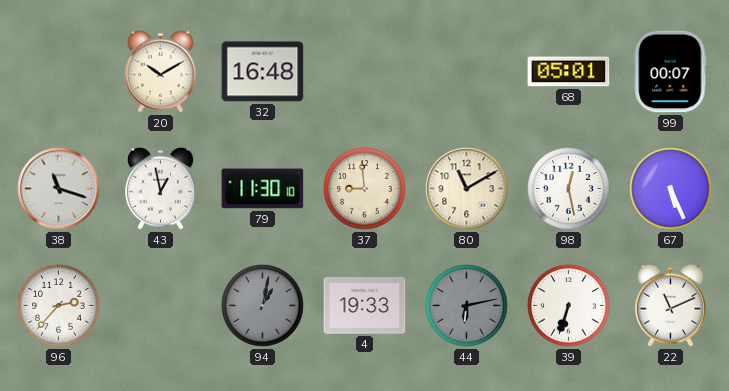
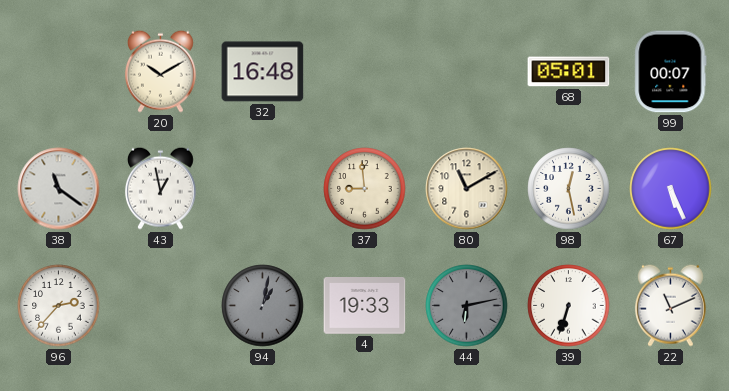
38: 11:18 -> 11:21
79: 11:30 -> none
